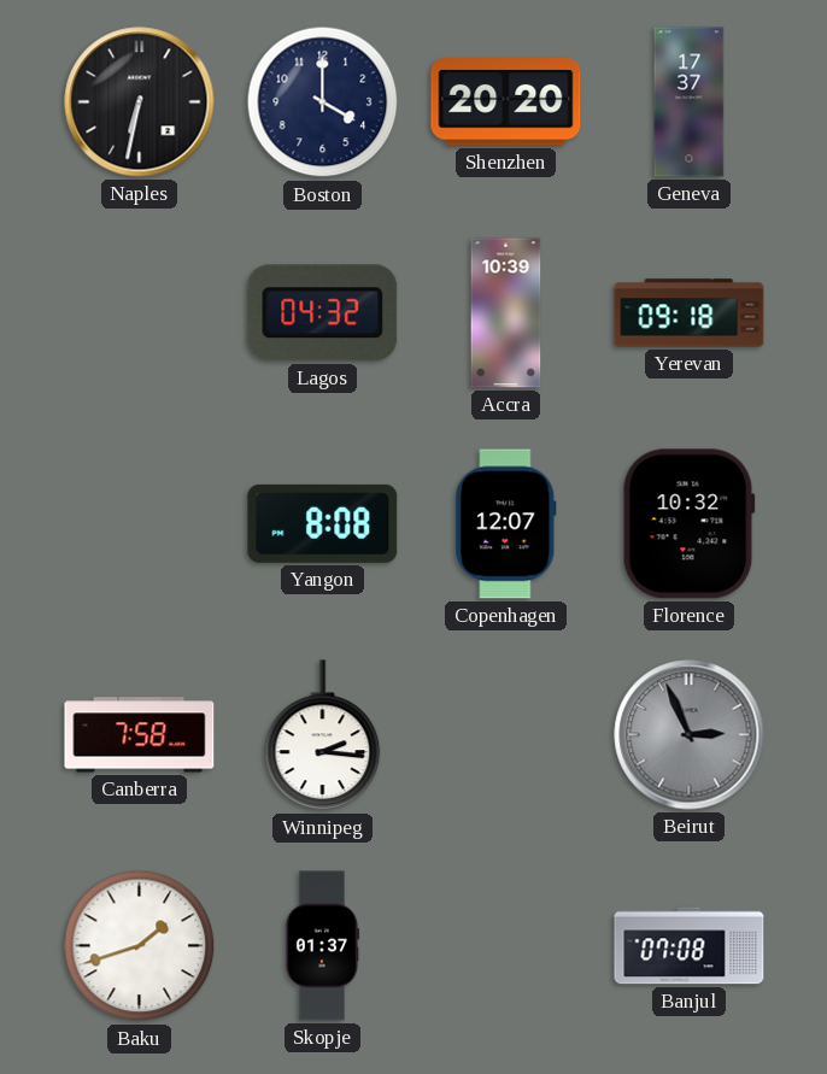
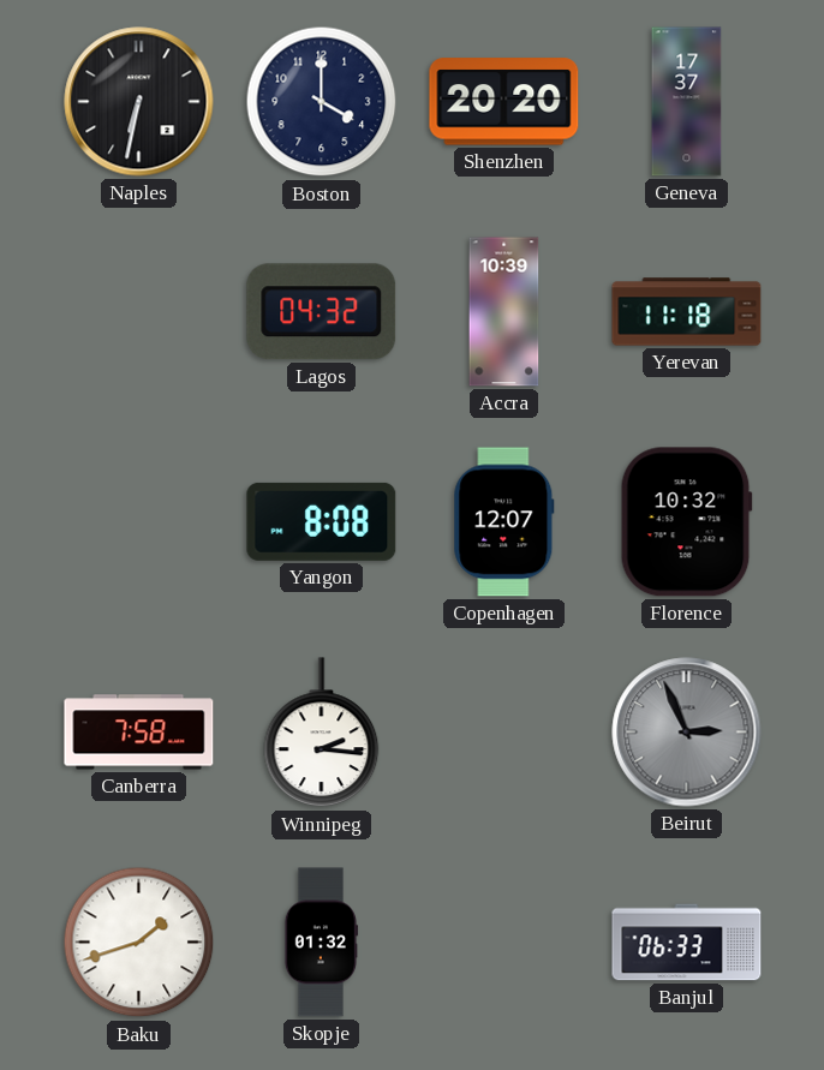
Yerevan: 09:18 -> 11:18
Skopje: 01:37 -> 01:32
Banjul: 07:08 -> 06:33
